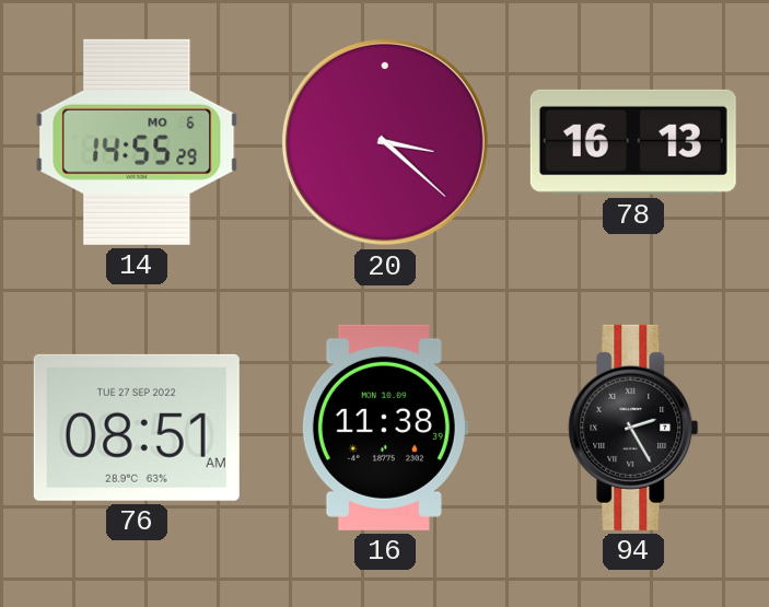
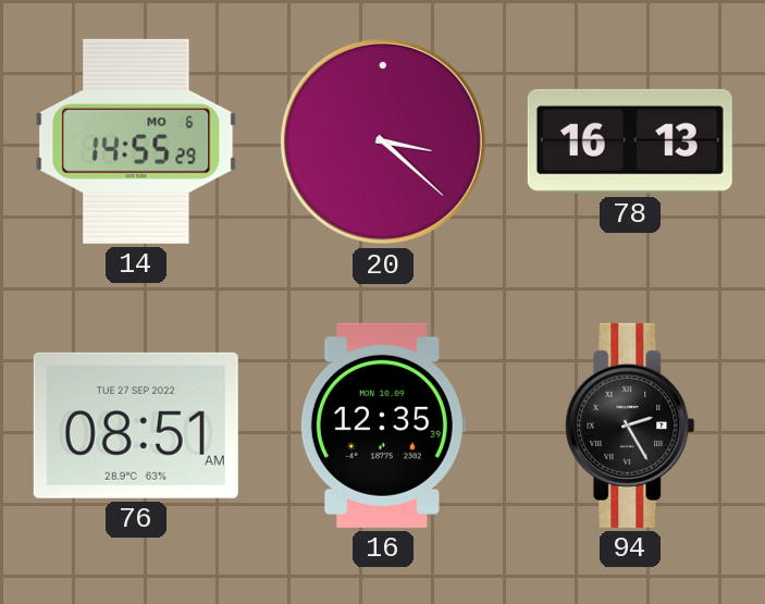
16: 11:38 -> 12:35
